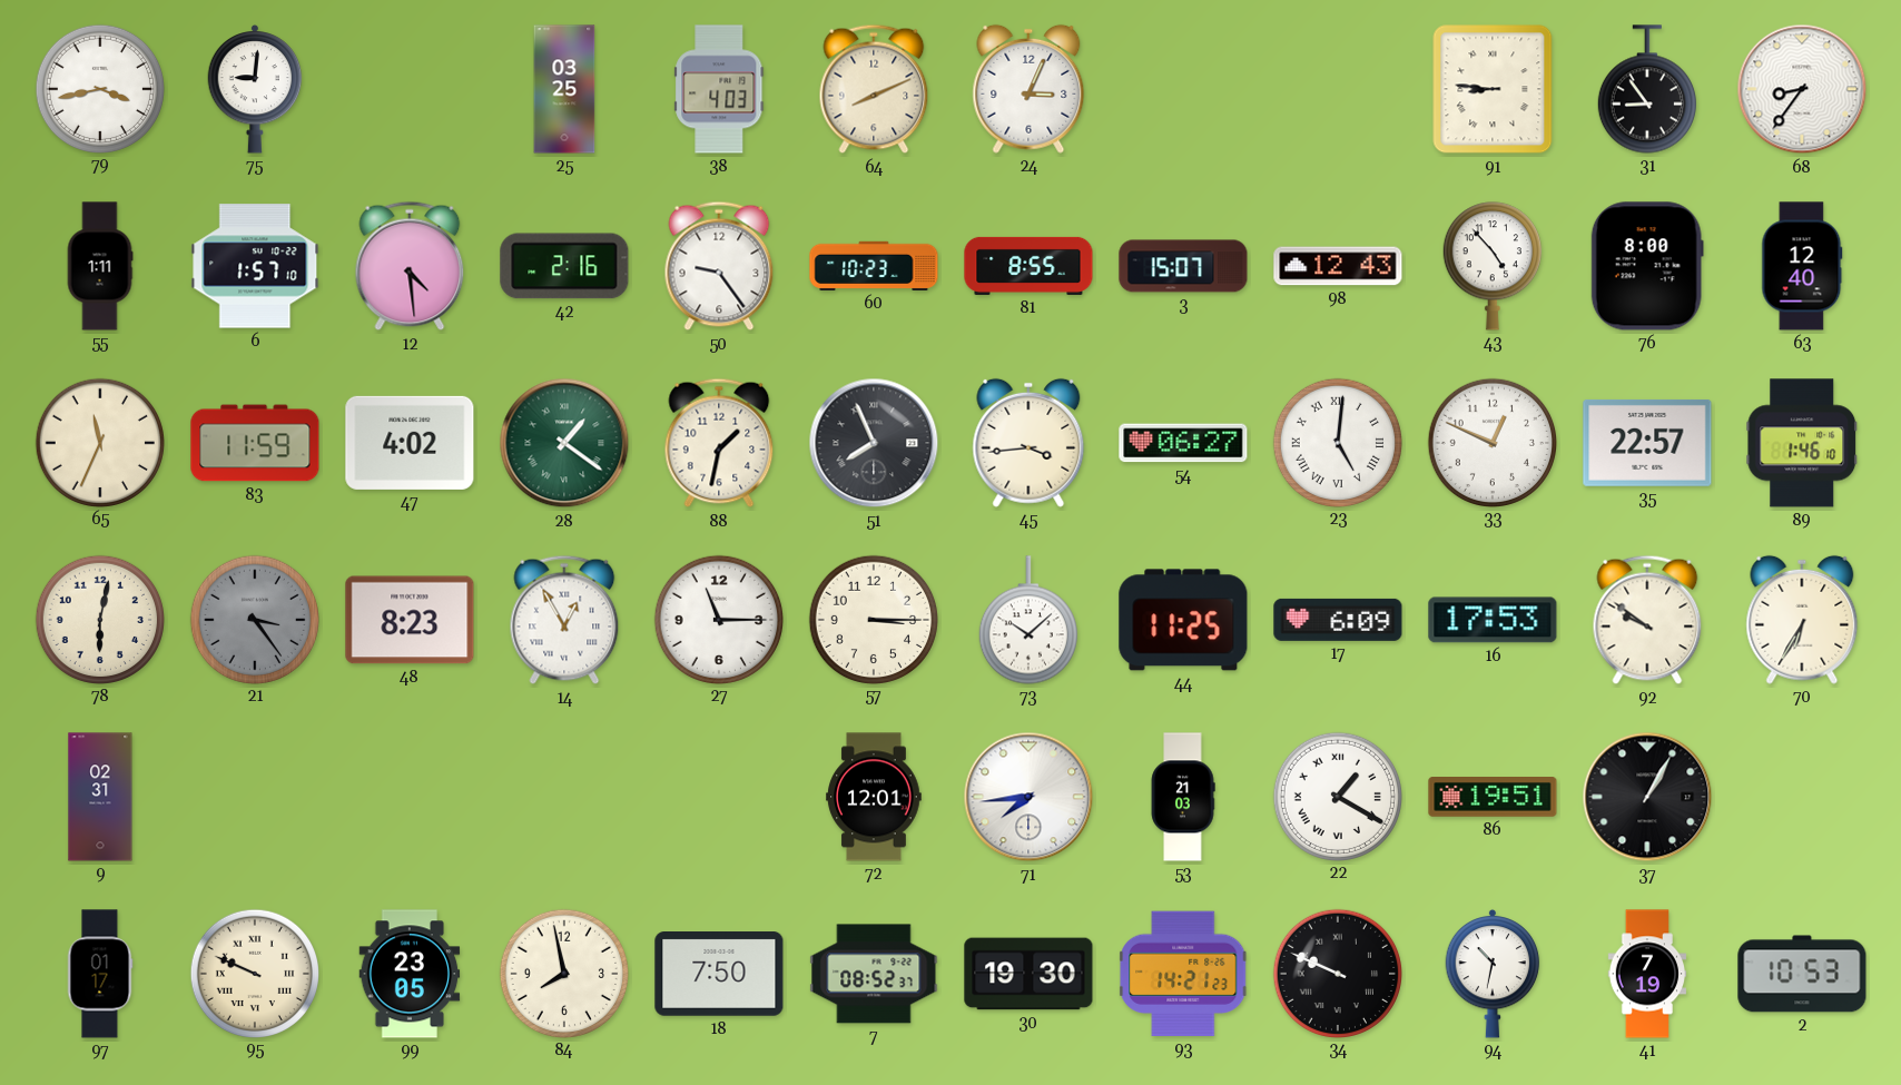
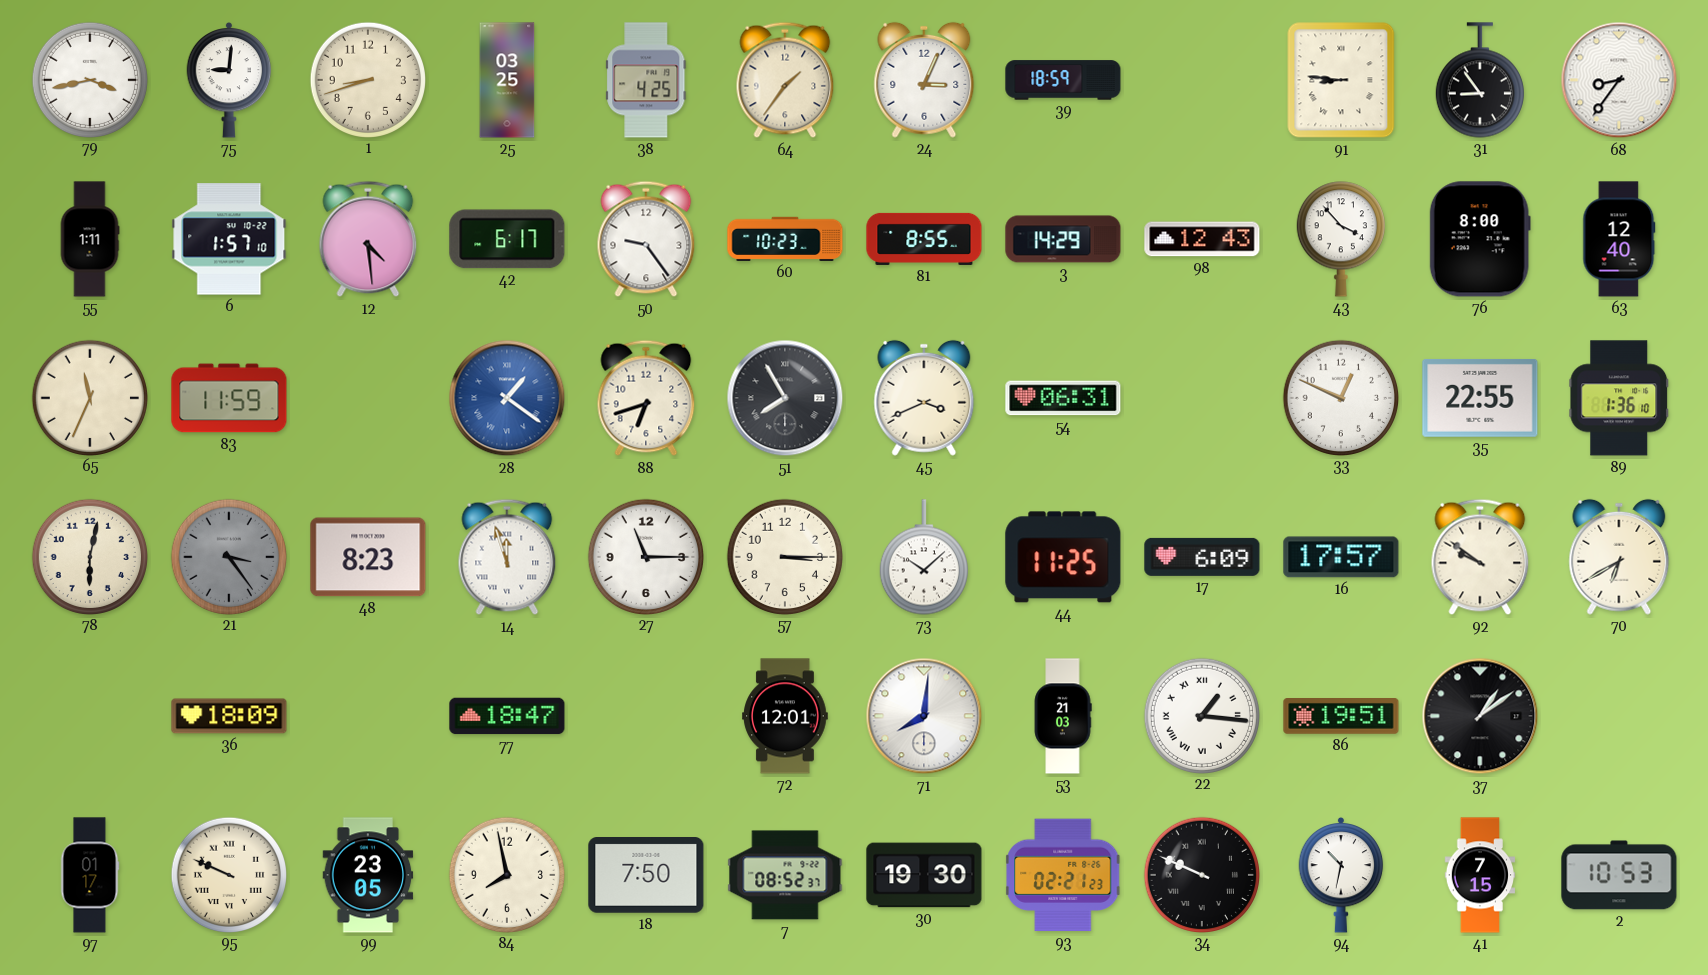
1: none -> 8:42
38: 4:03 -> 4:25
64: 8:11 -> 1:36
39: none -> 18:59
42: 2:16 -> 6:17
3: 15:07 -> 14:29
43: 4:53 -> 3:53
47: 4:02 -> none
28 dial: green -> blue
88: 1:32 -> 6:42
51: 7:56 -> 7:55
45: 3:44 -> 3:41
54: 06:27 -> 06:31
23: 5:01 -> none
35: 22:57 -> 22:55
89: 1:46 -> 1:36
14: 12:55 -> 11:57
16: 17:53 -> 17:57
70: 6:35 -> 6:40
9: 02:31 -> none
36: none -> 18:09
77: none -> 18:47
71: 7:44 -> 8:01
22: 1:20 -> 1:16
37: 1:05 -> 1:09
93: 14:21 -> 02:21
41: 7:19 -> 7:15
